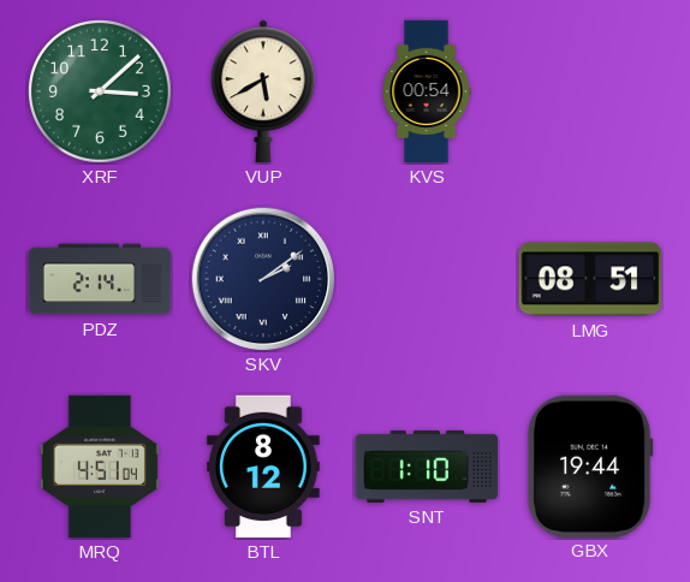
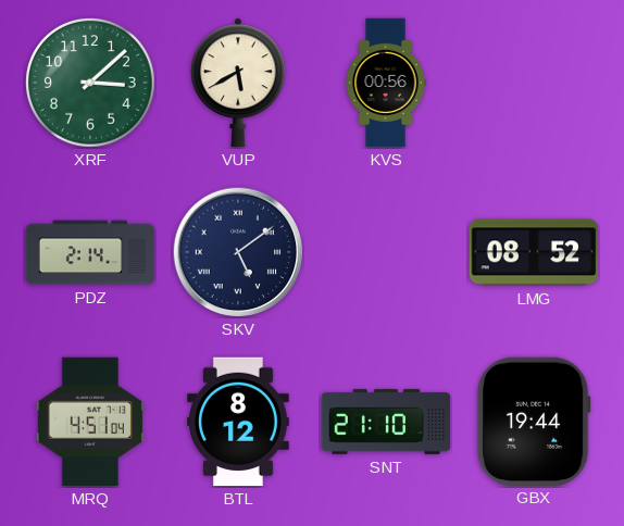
KVS: 00:54 -> 00:56
SKV: 2:09 -> 5:09
LMG: 08:51 -> 08:52
SNT: 1:10 -> 21:10
